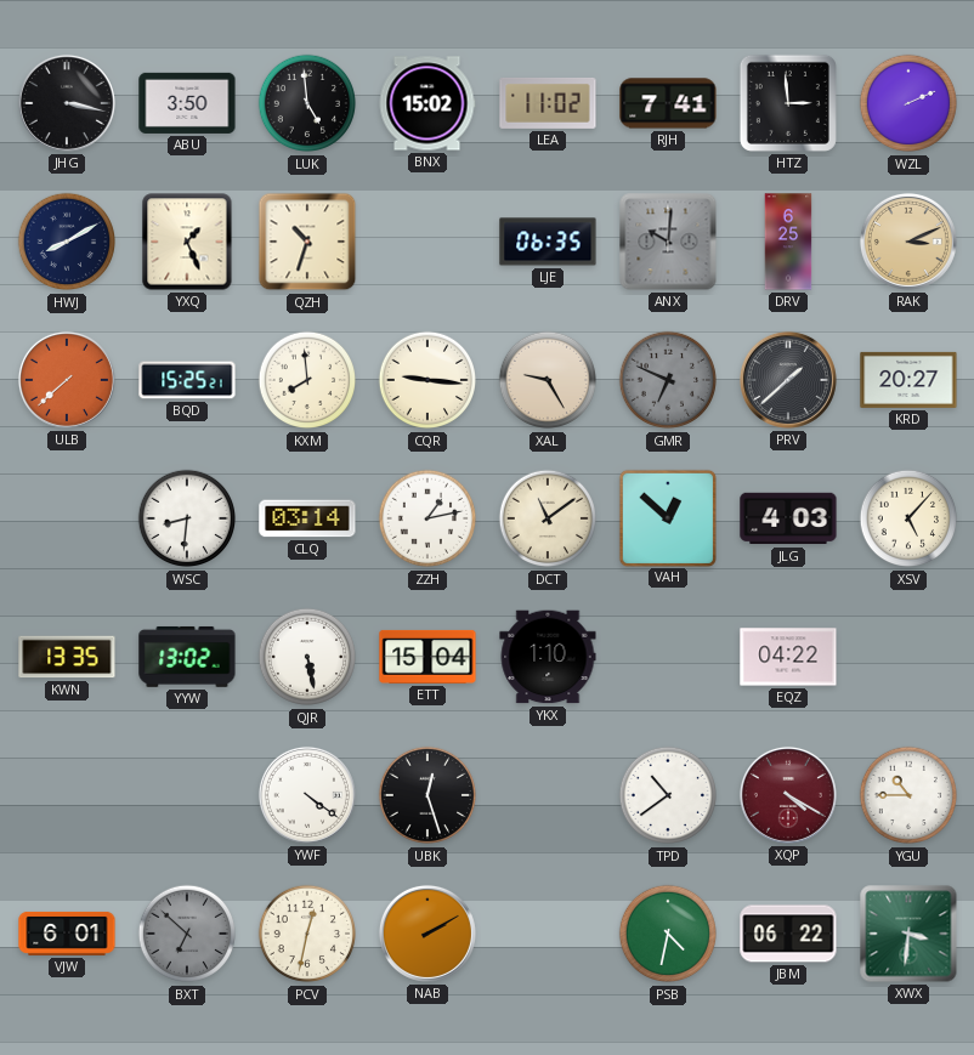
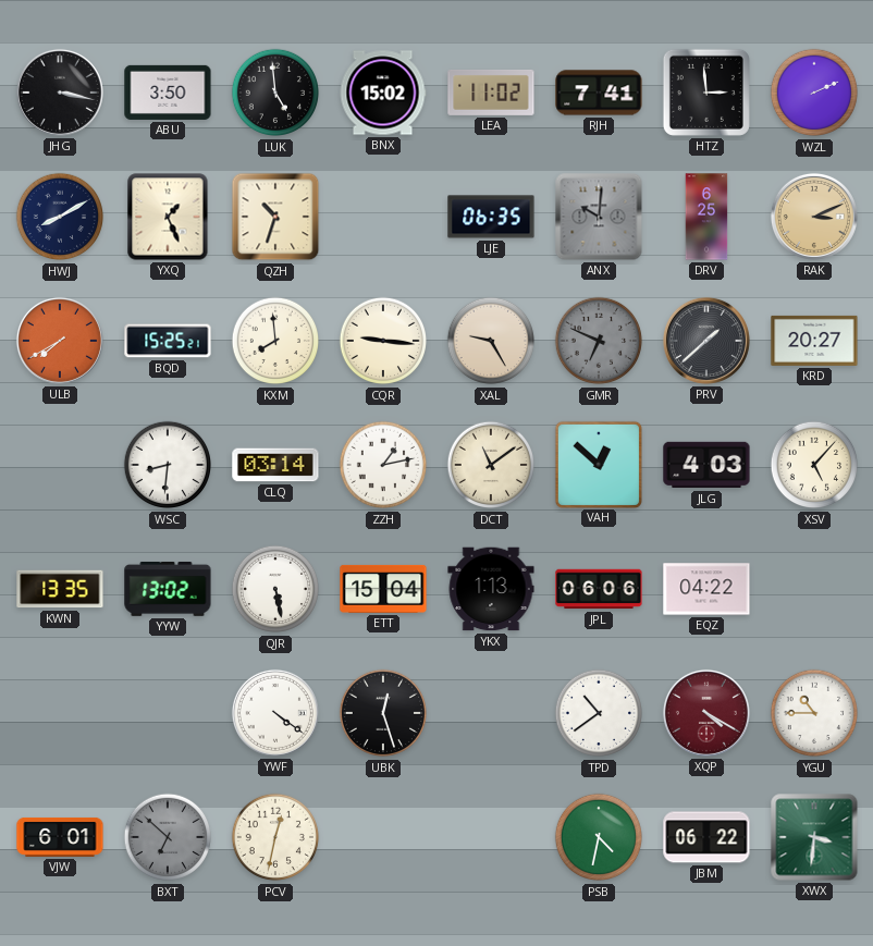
ULB: 7:38 -> 7:40
YKX: 1:10 -> 1:13
JPL: none -> 06:06
NAB: 2:10 -> none
